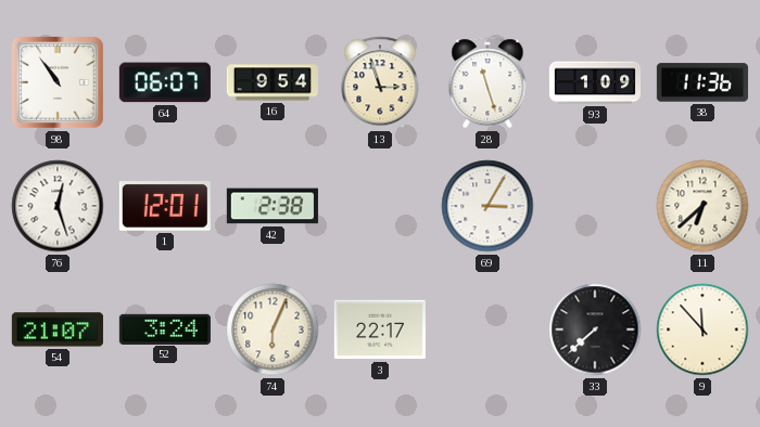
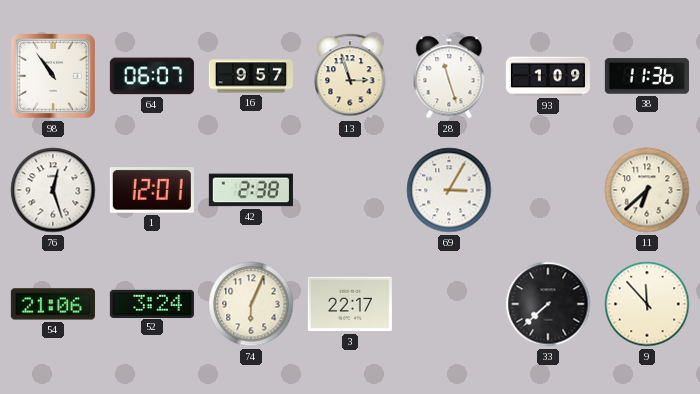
16: 9:54 -> 9:57
54: 21:07 -> 21:06
